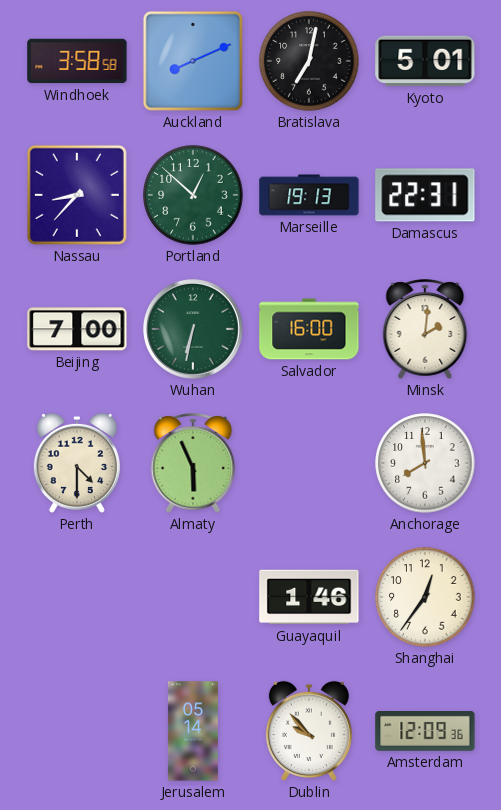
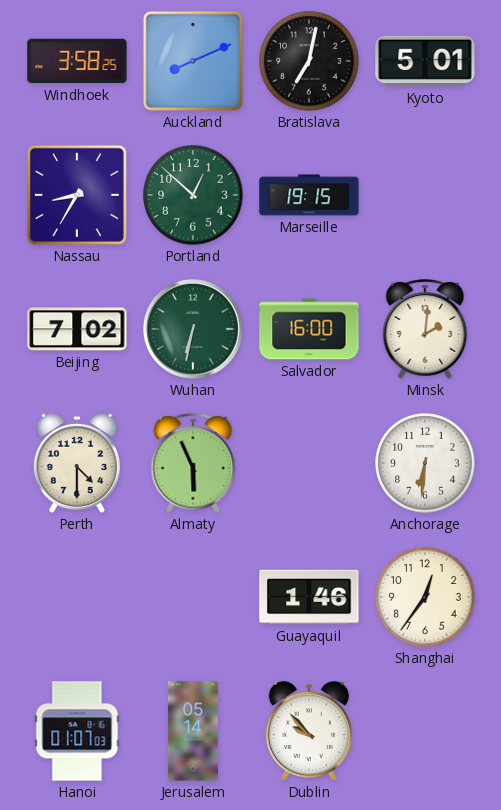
Windhoek: 3:58:58 -> 3:58:25
Nassau: 8:37 -> 8:35
Marseille: 19:13 -> 19:15
Damascus: 22:31 -> none
Beijing: 7:00 -> 7:02
Anchorage: 7:59 -> 6:31
Hanoi: none -> 01:07
Amsterdam: 12:09 -> none
